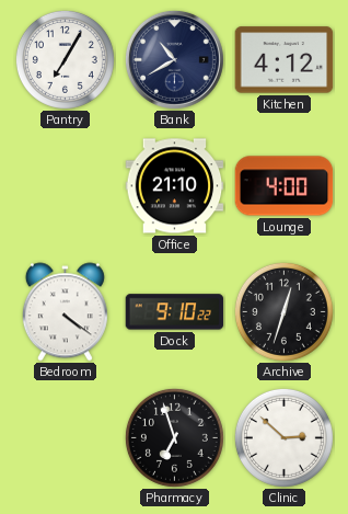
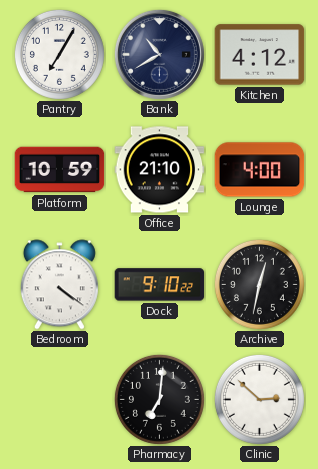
Platform: none -> 10:59
Archive: 12:33 -> 12:32
Pharmacy: 6:57 -> 7:01
